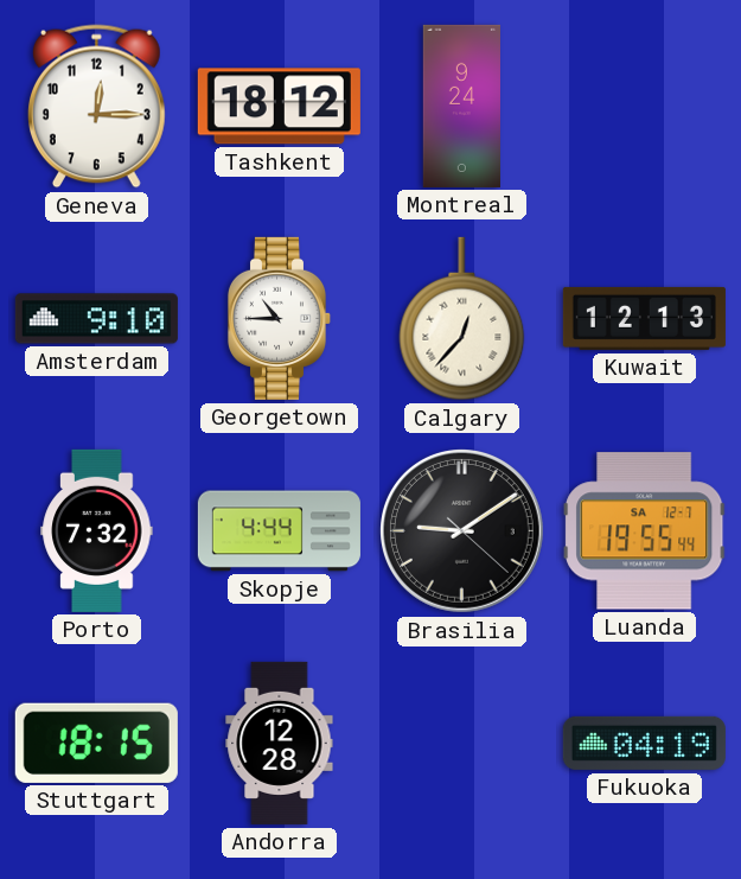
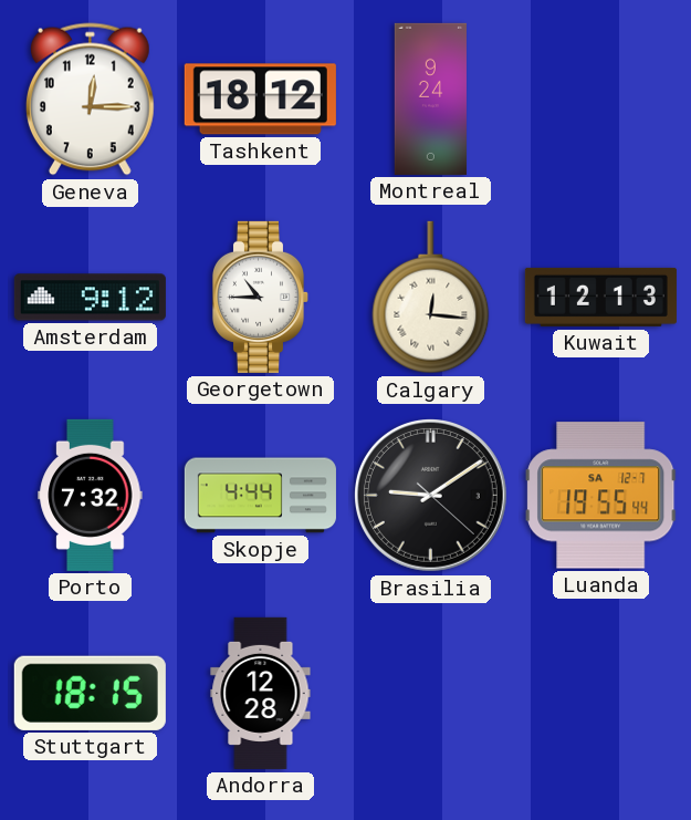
Amsterdam: 9:10 -> 9:12
Calgary: 12:37 -> 12:16
Fukuoka: 04:19 -> none
